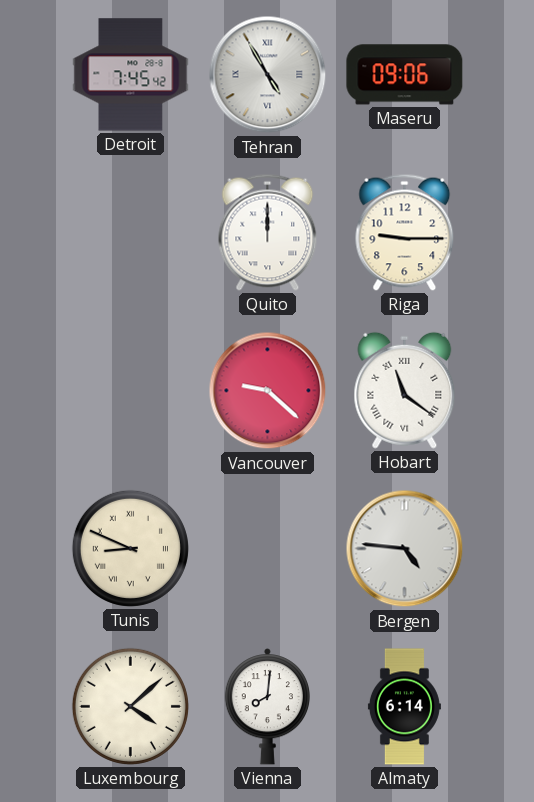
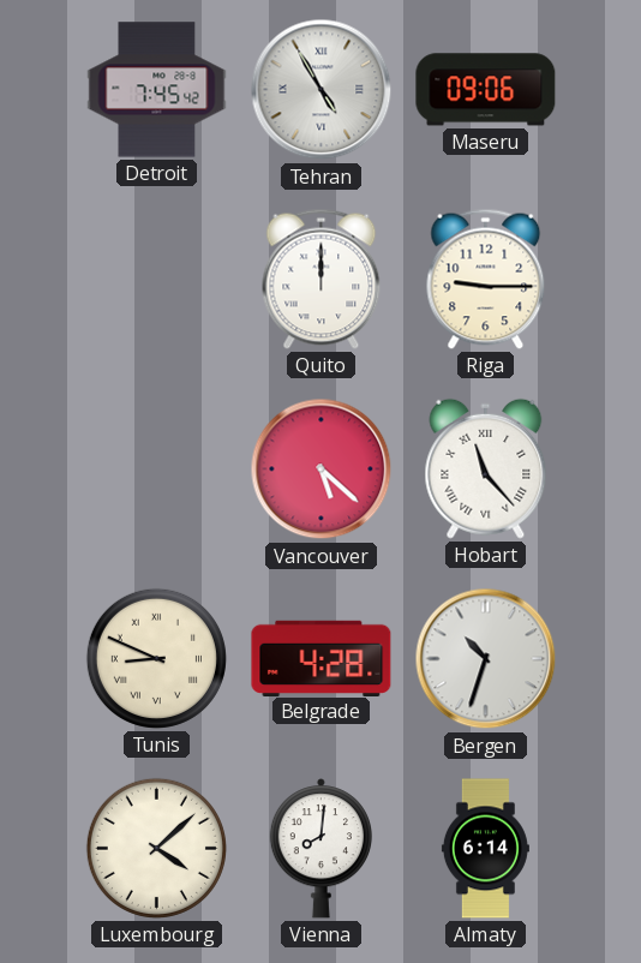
Vancouver: 9:22 -> 5:22
Hobart: 11:21 -> 11:23
Belgrade: none -> 4:28
Bergen: 4:46 -> 10:33
